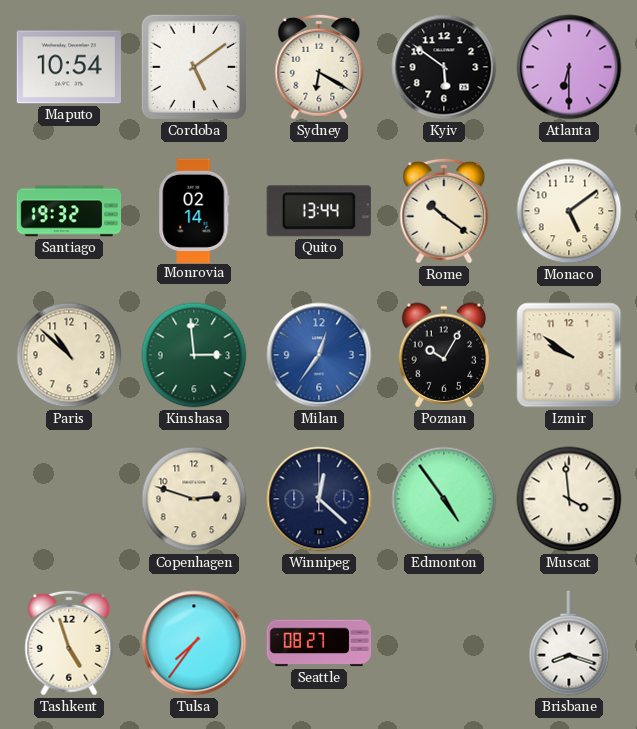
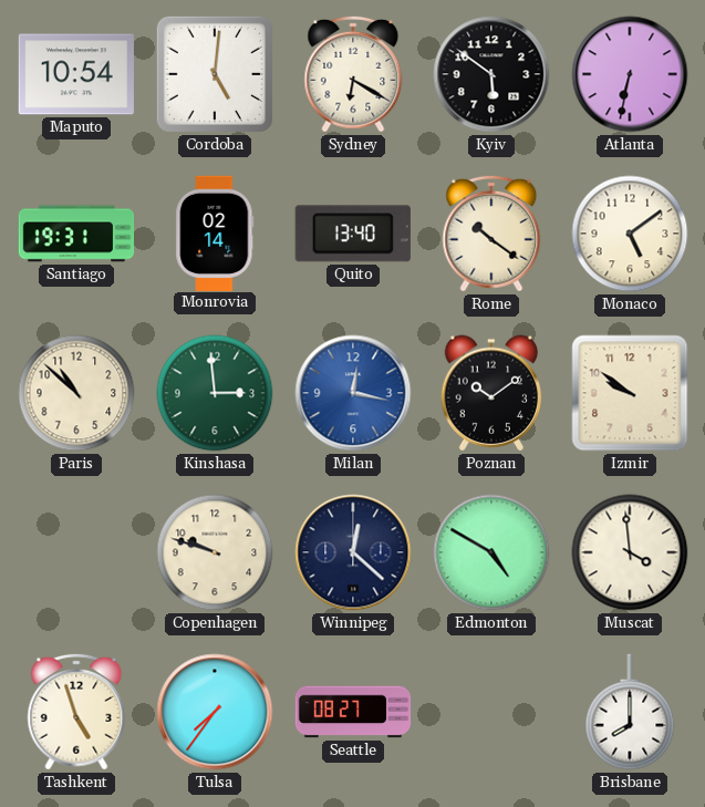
Cordoba: 5:09 -> 5:01
Atlanta: 6:30 -> 6:32
Santiago: 19:32 -> 19:31
Quito: 13:44 -> 13:40
Milan: 12:36 -> 12:17
Poznan: 10:05 -> 10:09
Copenhagen: 2:48 -> 9:48
Edmonton: 4:54 -> 4:50
Brisbane: 8:18 -> 8:00
